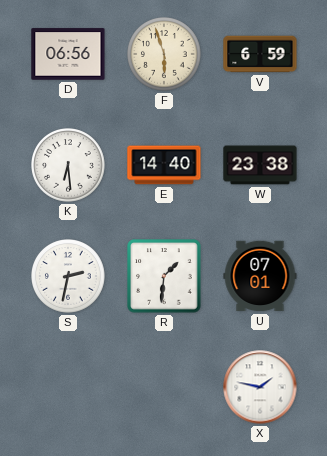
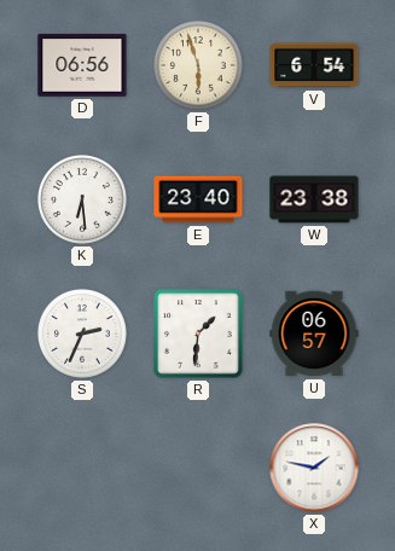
V: 6:59 -> 6:54
E: 14:40 -> 23:40
S: 2:32 -> 2:34
U: 07:01 -> 06:57
